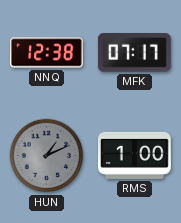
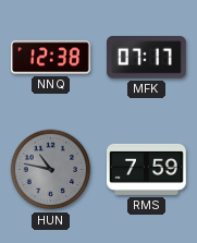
HUN: 1:11 -> 10:47
RMS: 1:00 -> 7:59
